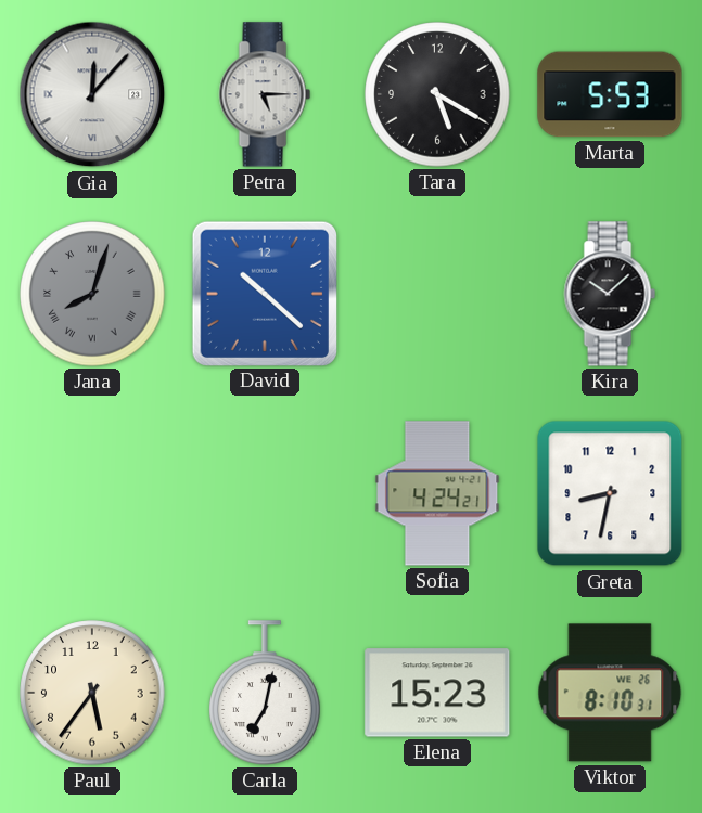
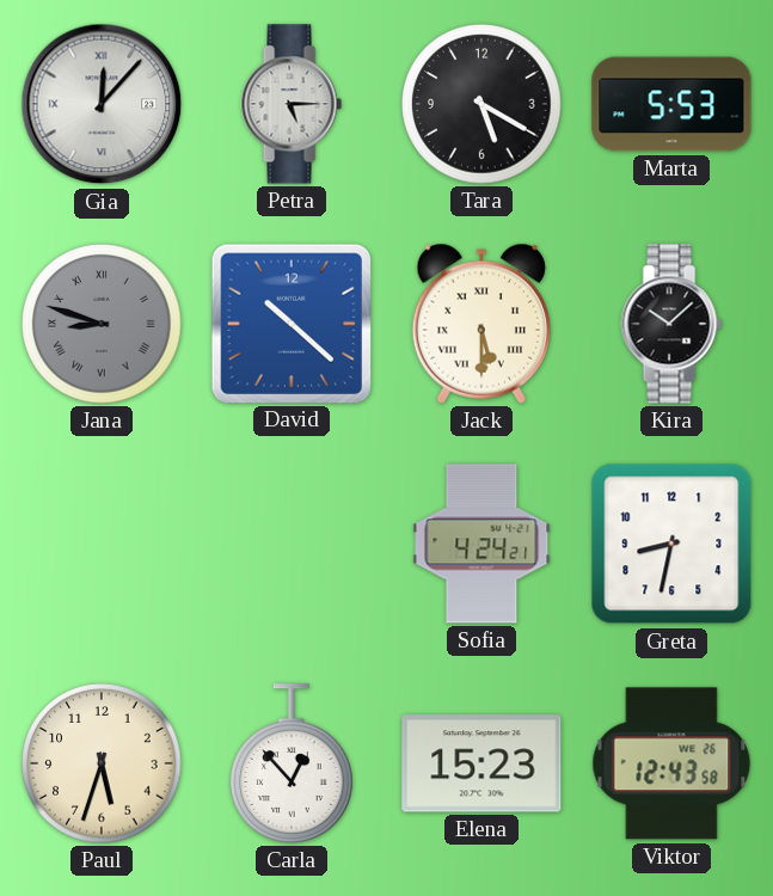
Jana: 8:03 -> 8:48
Jack: none -> 5:30
Paul: 5:36 -> 5:33
Carla: 7:02 -> 12:53
Viktor: 8:10 -> 12:43
